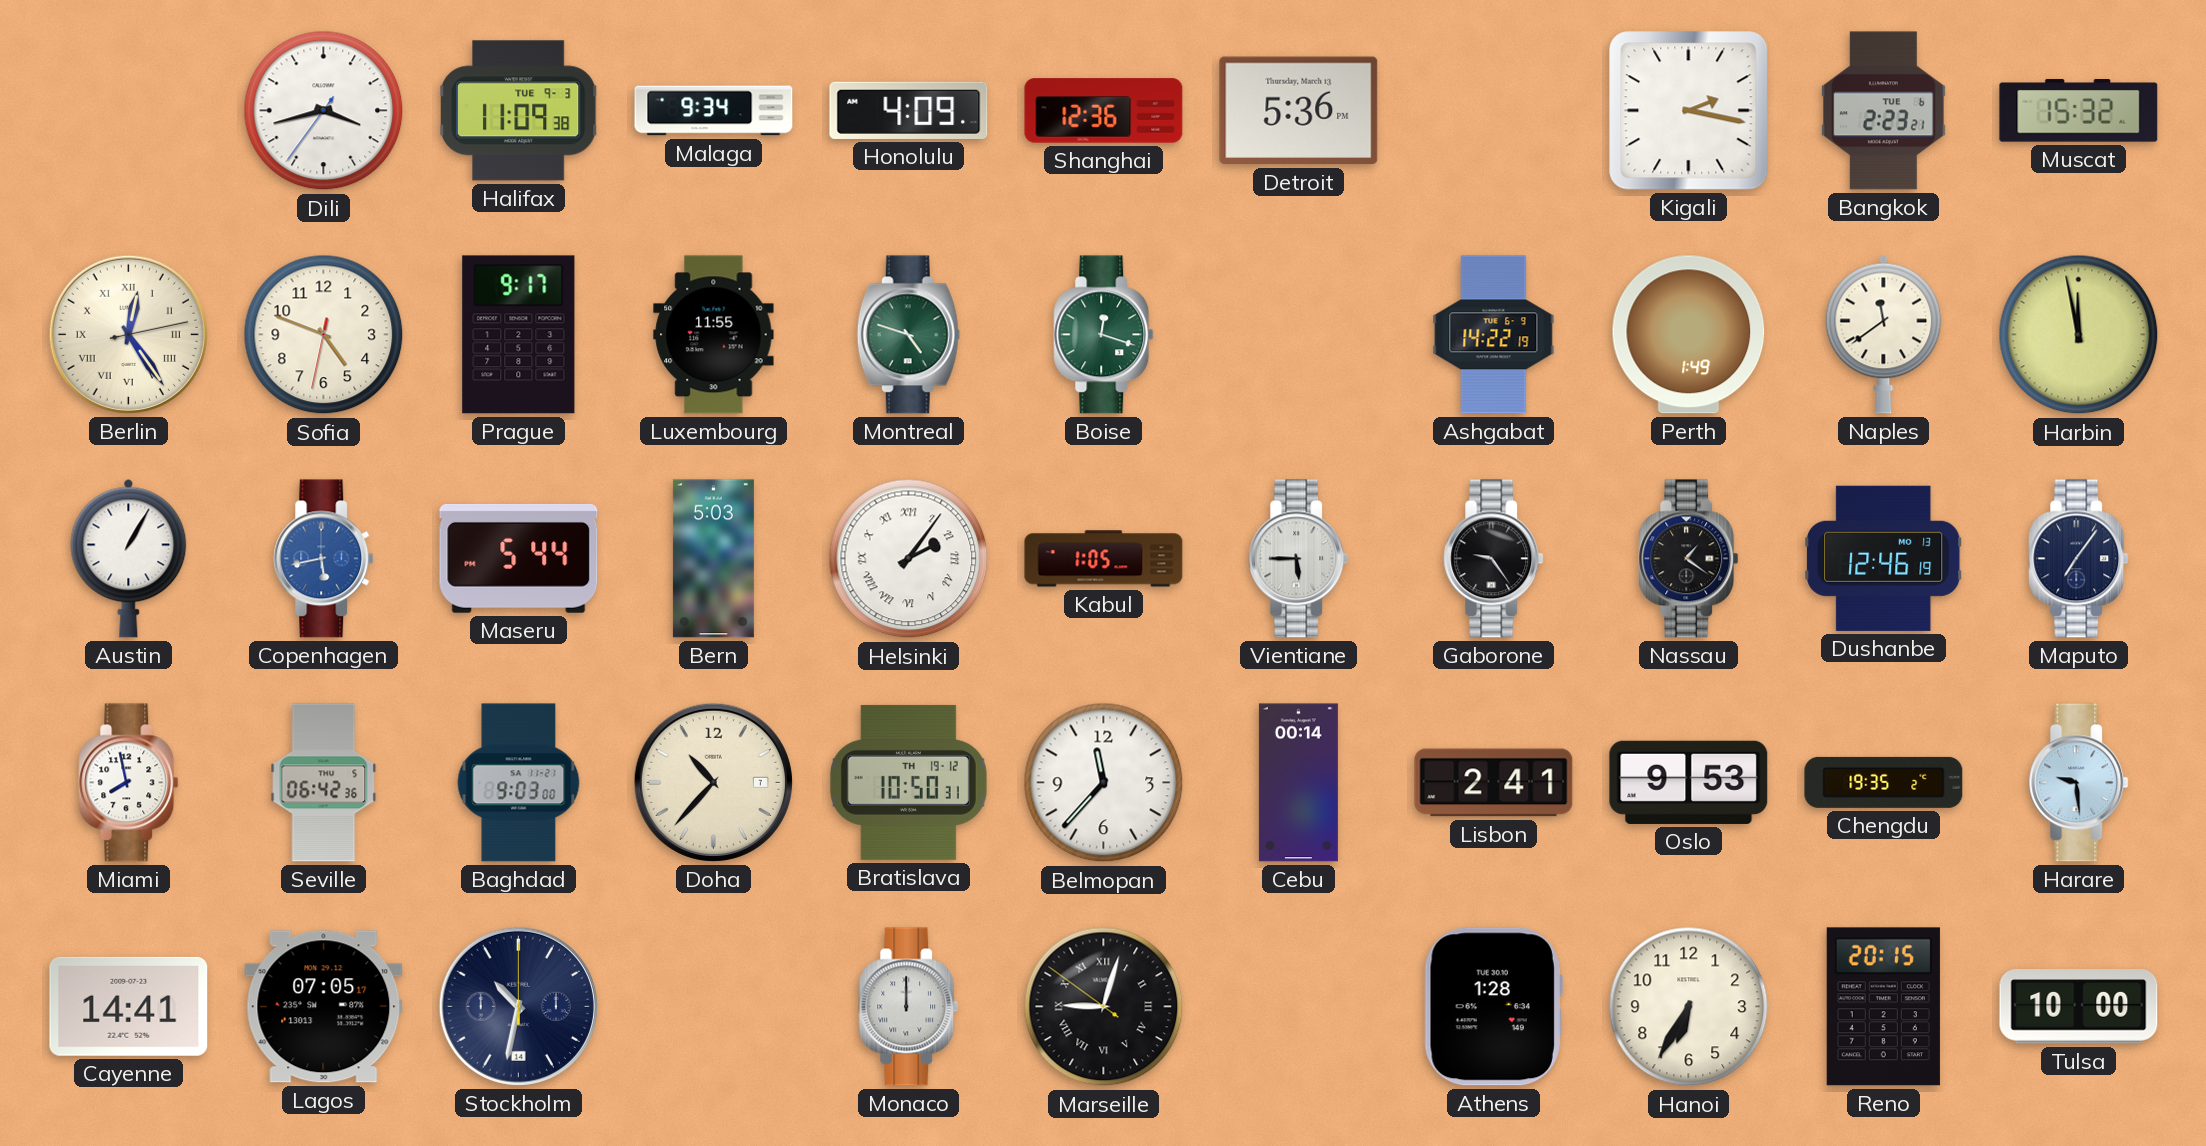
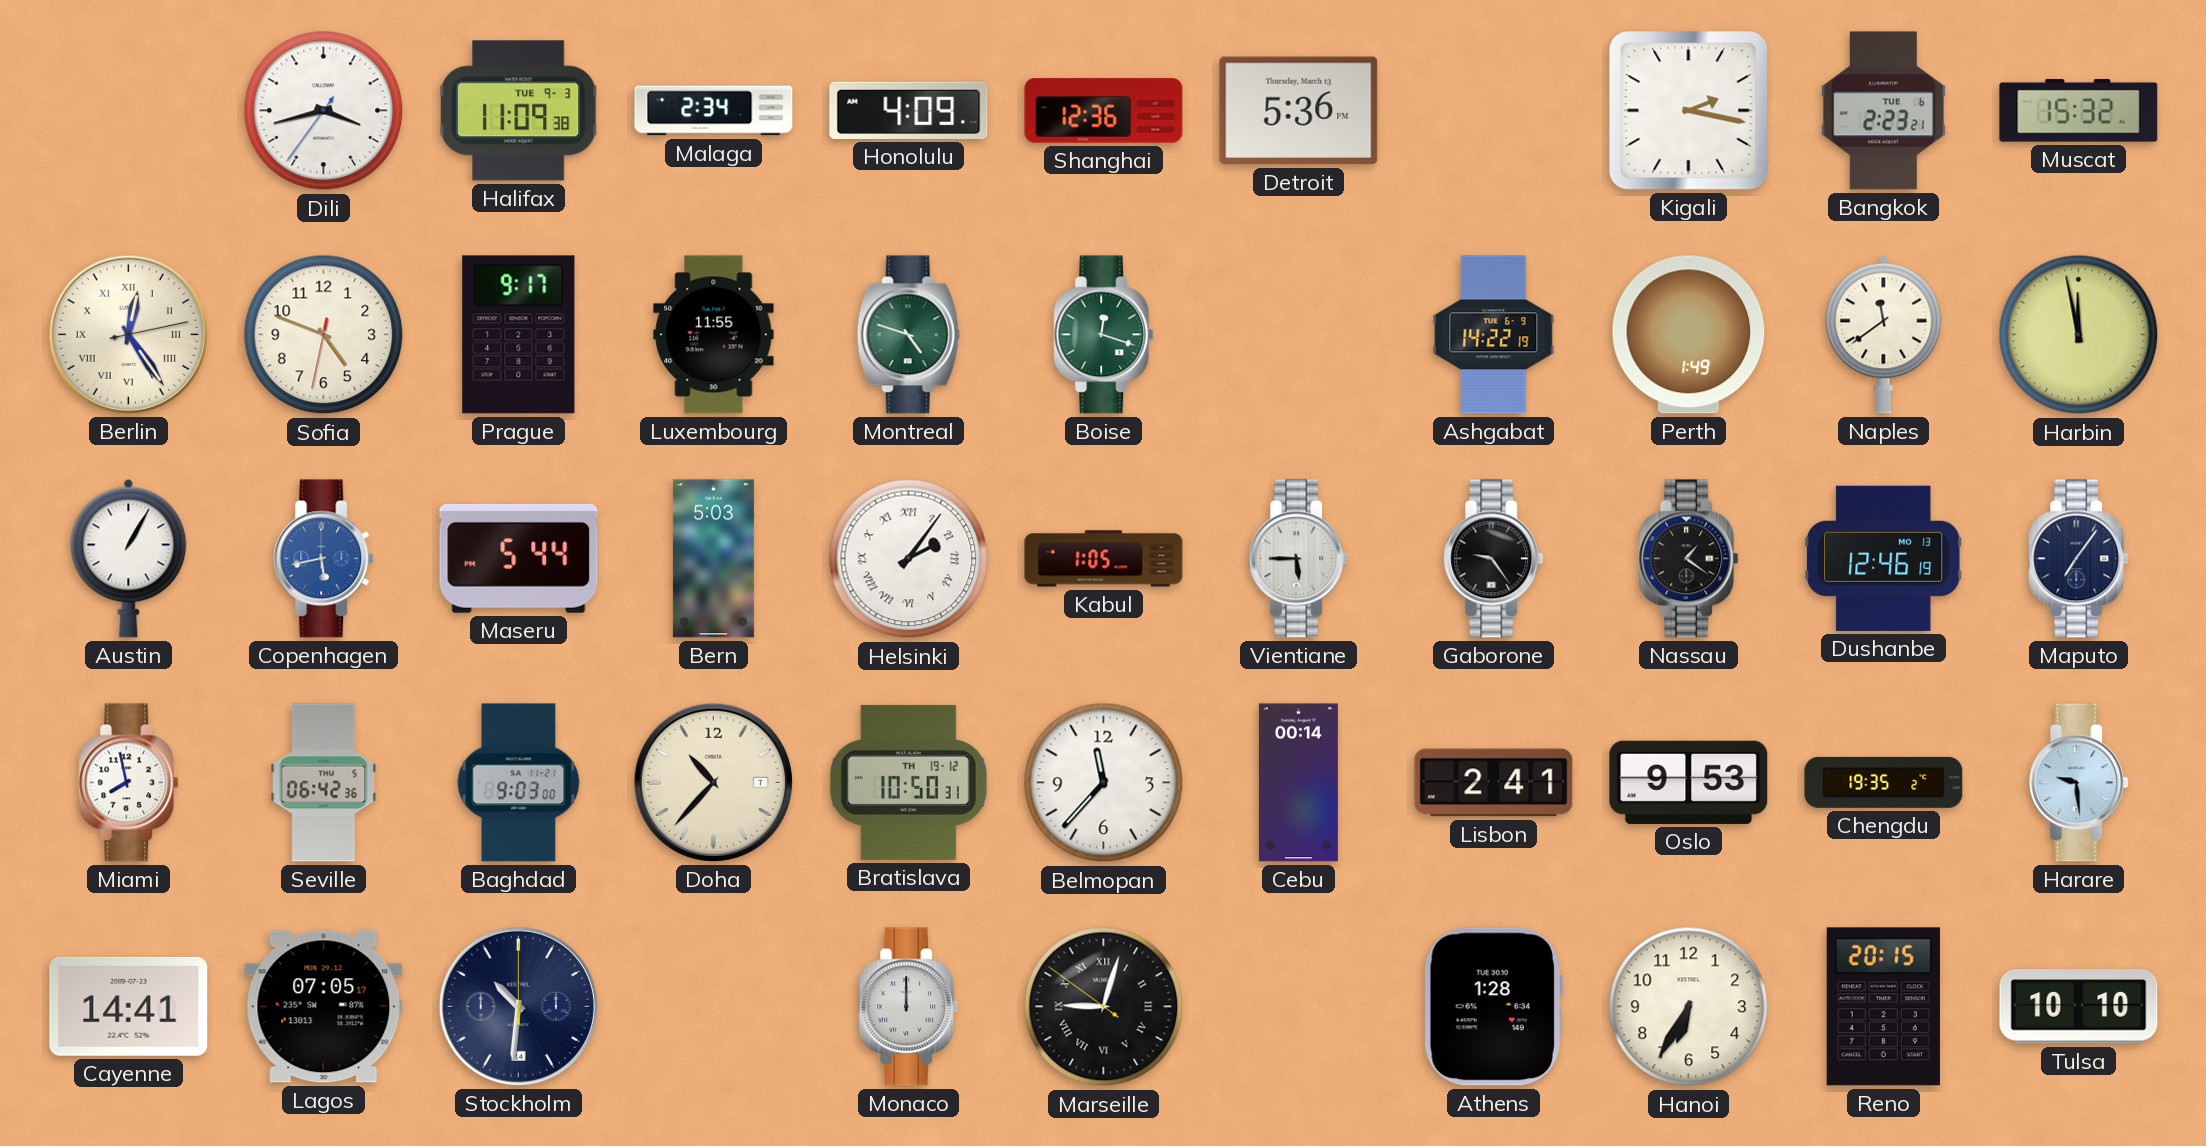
Malaga: 9:34 -> 2:34
Stockholm: 10:32 -> 10:31
Tulsa: 10:00 -> 10:10
